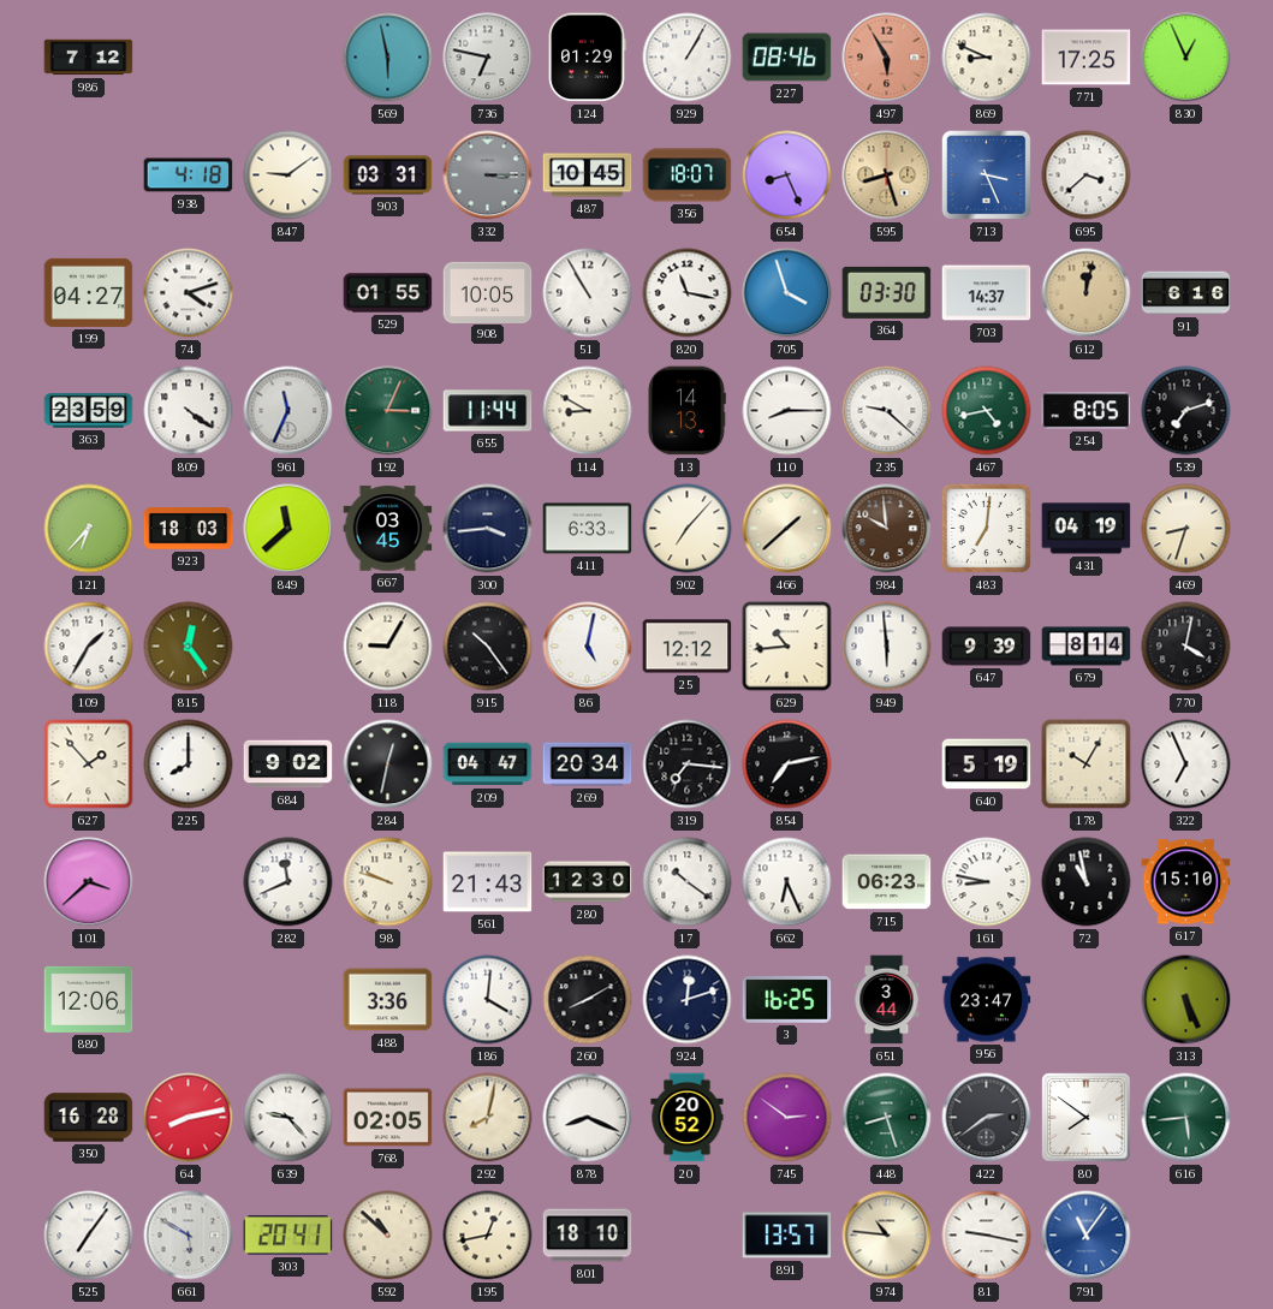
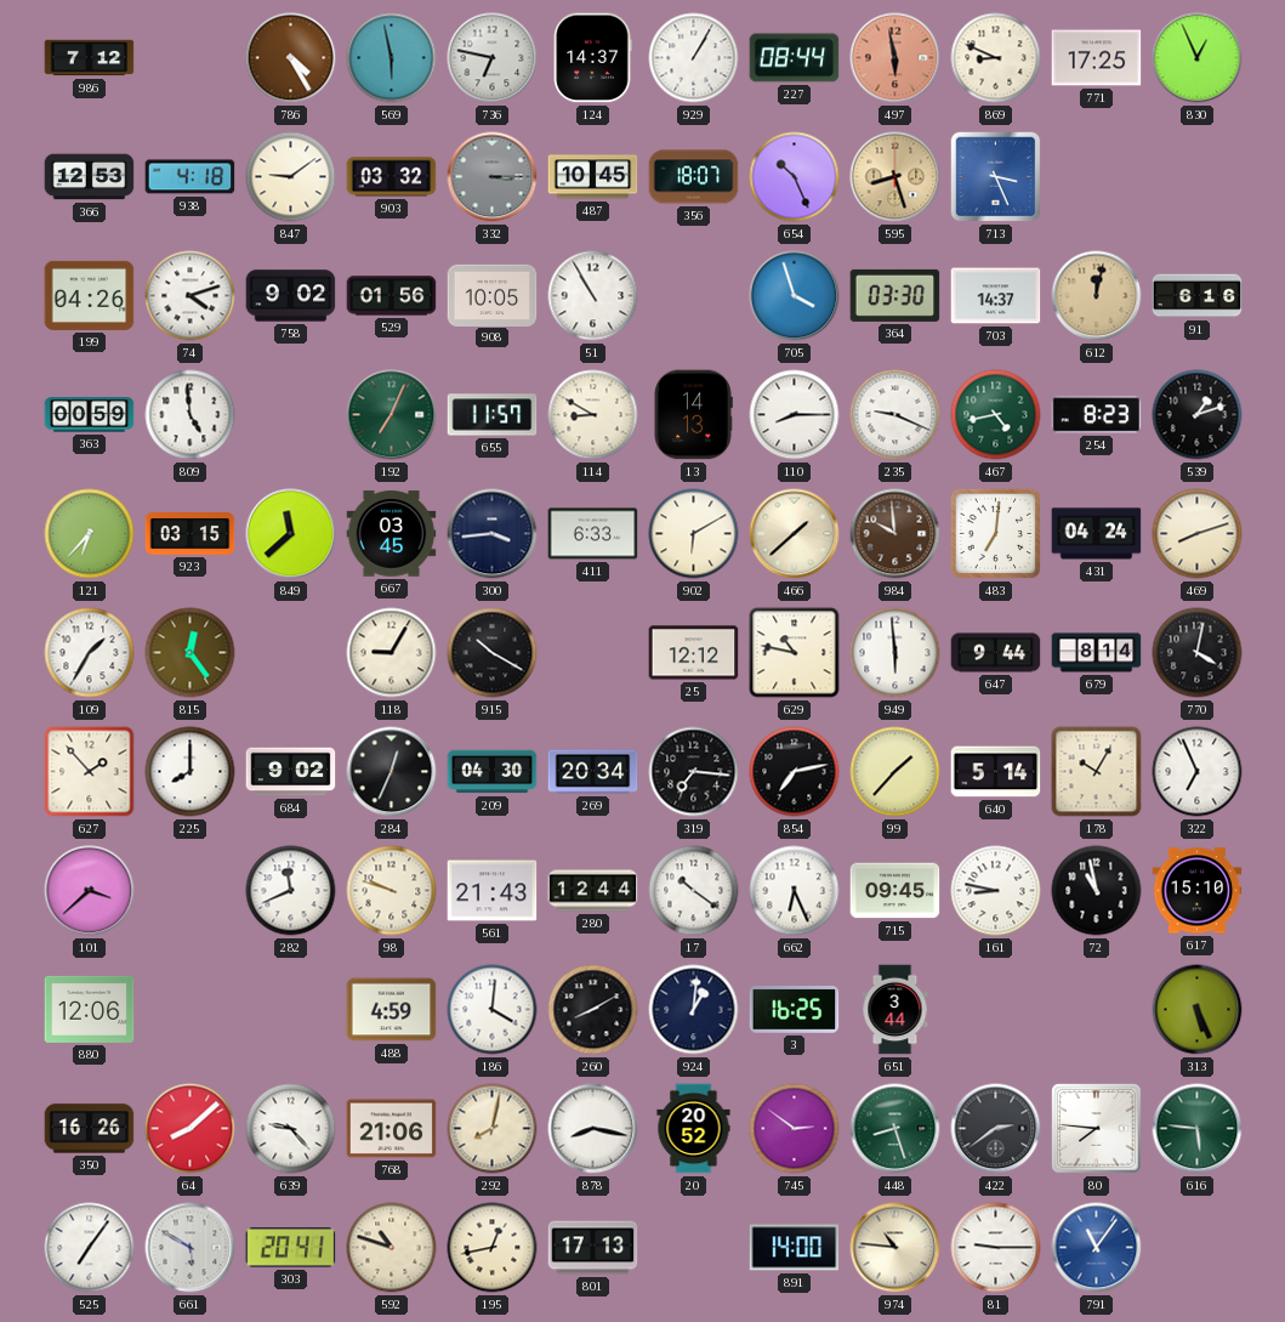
786: none -> 4:25
124: 01:29 -> 14:37
227: 08:46 -> 08:44
497: 5:55 -> 5:58
366: none -> 12:53
903: 03:31 -> 03:32
654: 8:26 -> 10:26
695: 3:38 -> none
199: 04:27 -> 04:26
758: none -> 9:02
529: 01:55 -> 01:56
820: 11:17 -> none
363: 23:59 -> 00:59
809: 4:21 -> 4:59
961: 11:34 -> none
192: 3:04 -> 7:04
655: 11:44 -> 11:57
235: 9:22 -> 9:19
254: 8:05 -> 8:23
539: 7:12 -> 1:12
923: 18:03 -> 03:15
902: 7:07 -> 6:10
431: 04:19 -> 04:24
469: 8:33 -> 8:12
915: 10:24 -> 10:20
86: 5:02 -> none
629: 10:44 -> 10:47
647: 9:39 -> 9:44
284: 12:32 -> 12:34
209: 04:47 -> 04:30
99: none -> 1:37
640: 5:19 -> 5:14
280: 12:30 -> 12:44
715: 06:23 -> 09:45
488: 3:36 -> 4:59
924: 12:12 -> 1:01
956: 23:47 -> none
350: 16:28 -> 16:26
64: 8:13 -> 8:08
768: 02:05 -> 21:06
878: 8:19 -> 8:17
80: 7:51 -> 7:46
616: 5:44 -> 5:46
592: 10:52 -> 10:48
801: 18:10 -> 17:13
891: 13:57 -> 14:00
81: 9:17 -> 9:15
